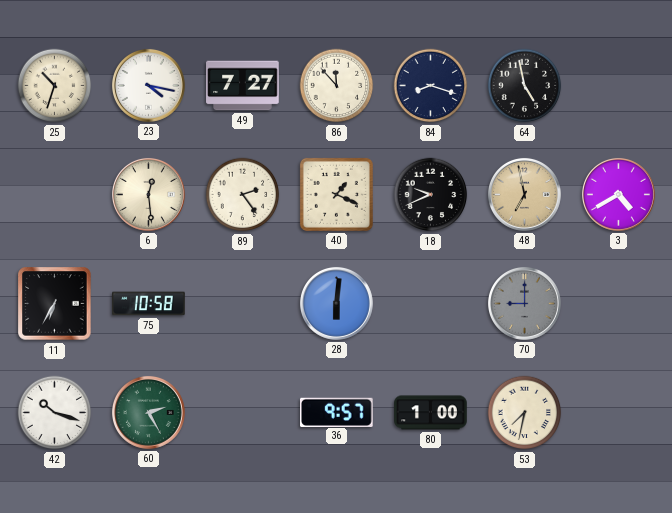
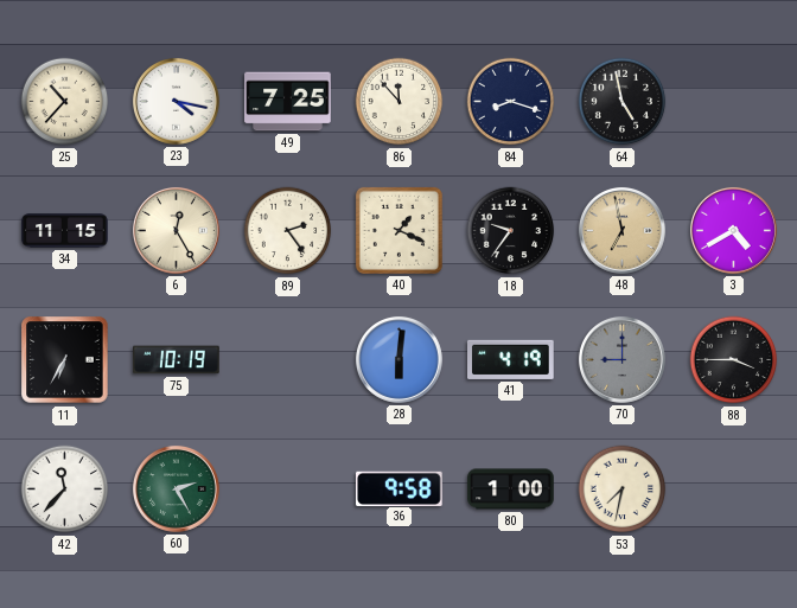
25: 10:33 -> 10:37
49: 7:27 -> 7:25
34: none -> 11:15
6: 12:29 -> 12:25
18: 9:41 -> 9:36
75: 10:58 -> 10:19
41: none -> 4:19
88: none -> 3:45
42: 10:18 -> 11:37
36: 9:57 -> 9:58
